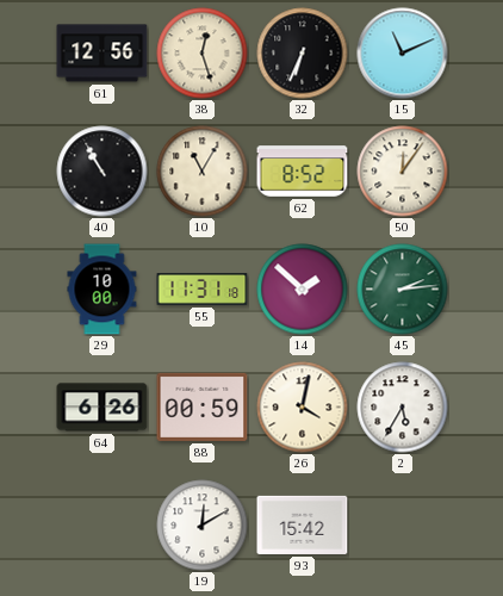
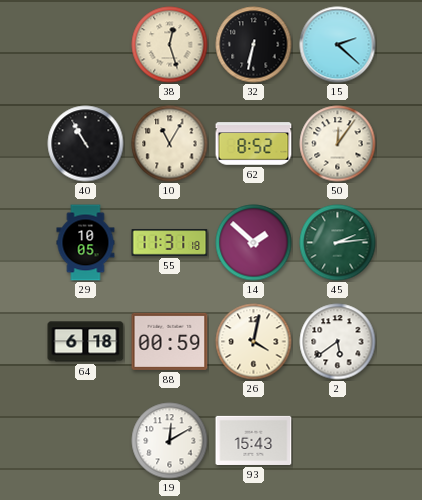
61: 12:56 -> none
32: 6:34 -> 6:32
15: 11:11 -> 2:22
29: 10:00 -> 10:05
64: 6:26 -> 6:18
2: 5:35 -> 5:39
93: 15:42 -> 15:43
